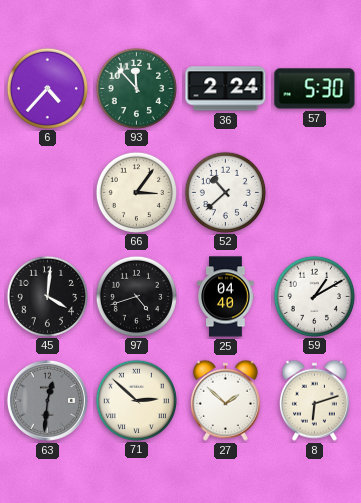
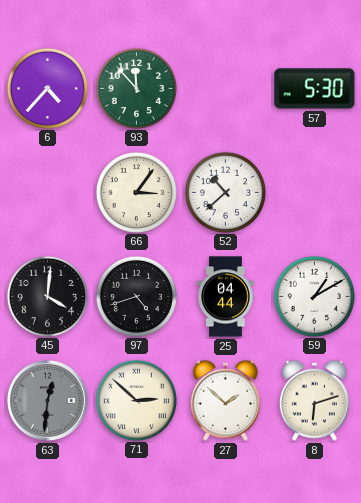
36: 2:24 -> none
25: 04:40 -> 04:44
